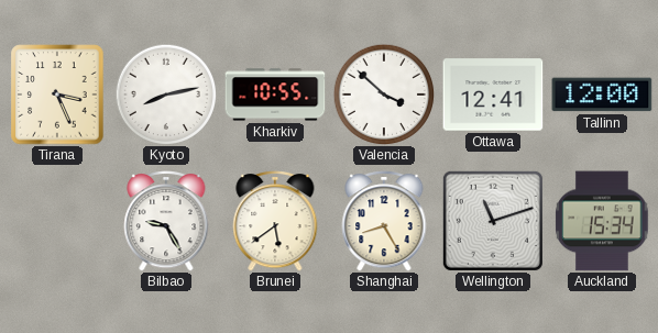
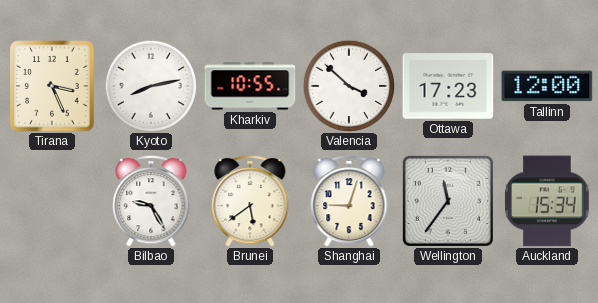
Ottawa: 12:41 -> 17:23
Shanghai: 8:25 -> 9:03
Wellington: 11:12 -> 11:36
